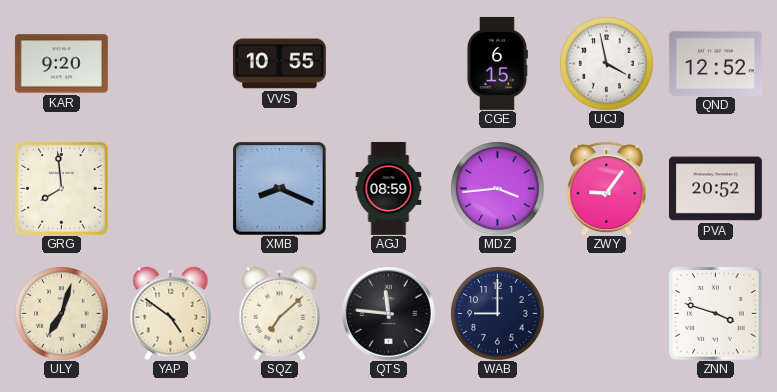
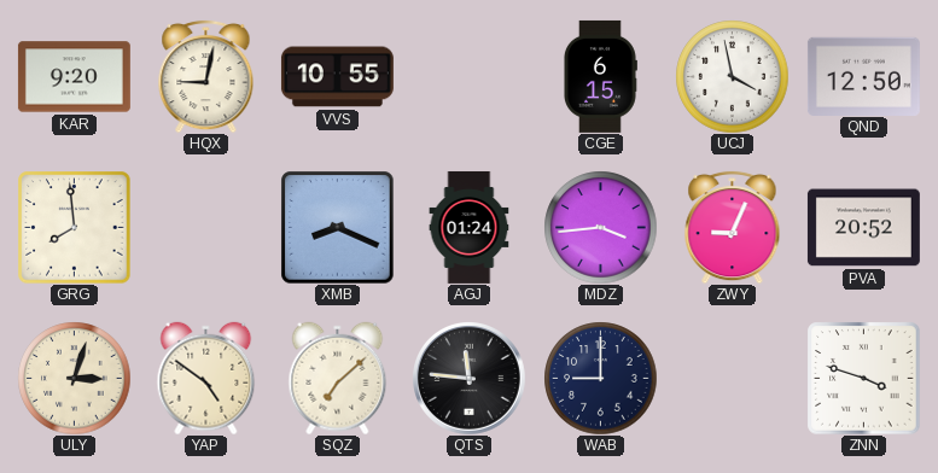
HQX: none -> 9:02
QND: 12:52 -> 12:50
AGJ: 08:59 -> 01:24
ZWY: 9:06 -> 9:04
ULY: 7:03 -> 3:03
